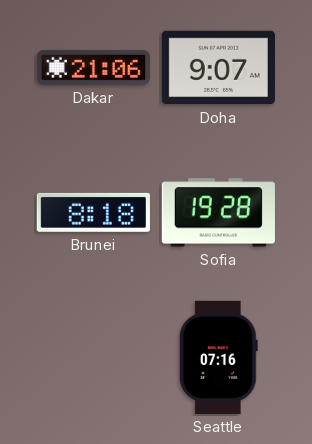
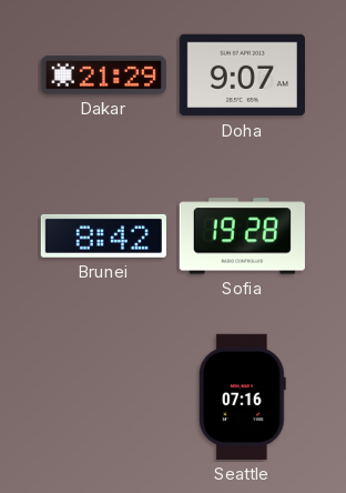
Dakar: 21:06 -> 21:29
Brunei: 8:18 -> 8:42
